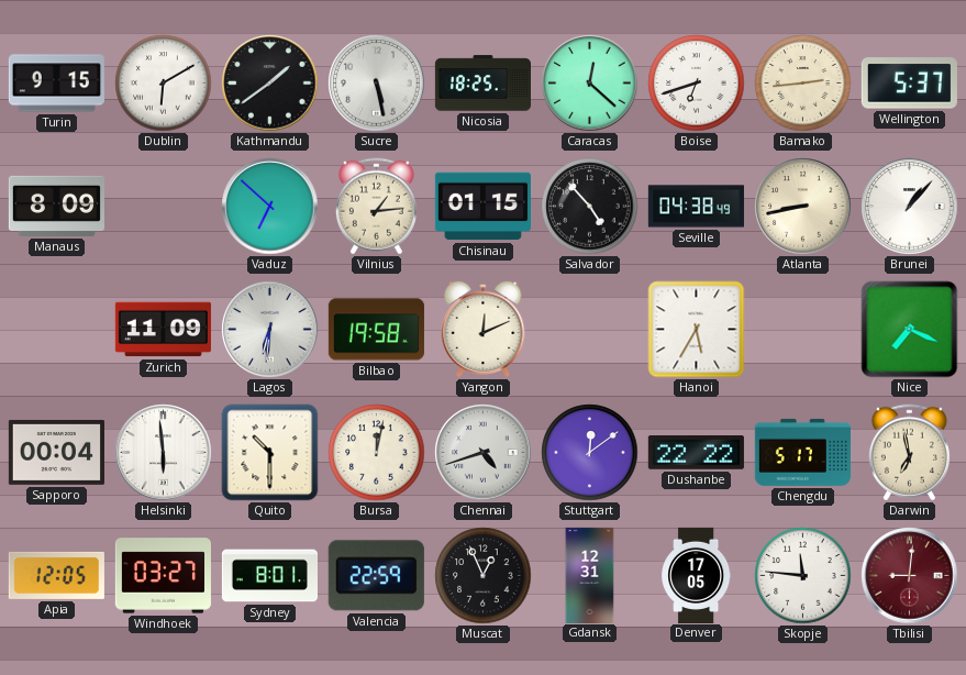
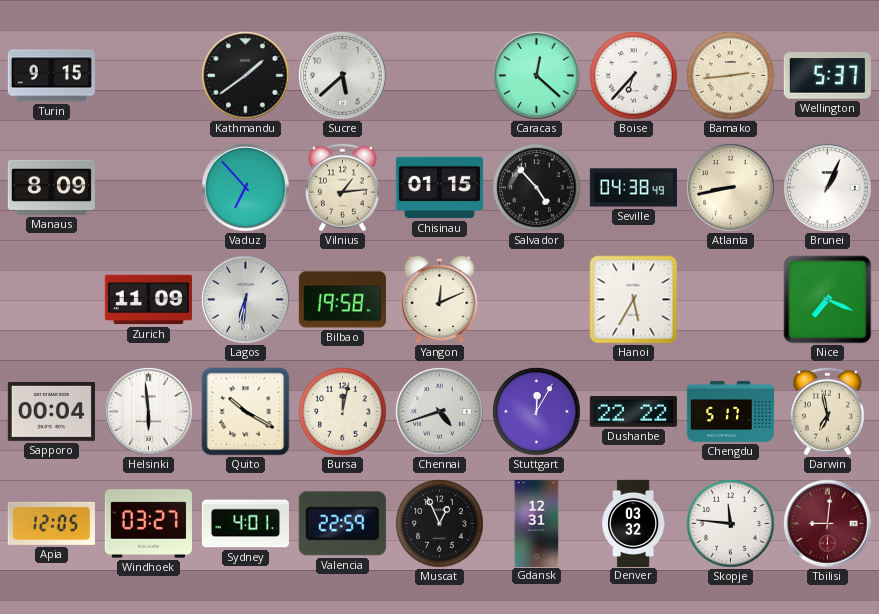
Dublin: 6:10 -> none
Sucre: 5:28 -> 5:38
Nicosia: 18:25 -> none
Boise: 6:42 -> 6:37
Vaduz: 6:52 -> 6:53
Brunei: 1:07 -> 1:04
Quito: 10:30 -> 10:20
Stuttgart: 12:09 -> 12:05
Sydney: 8:01 -> 4:01
Denver: 17:05 -> 03:32
